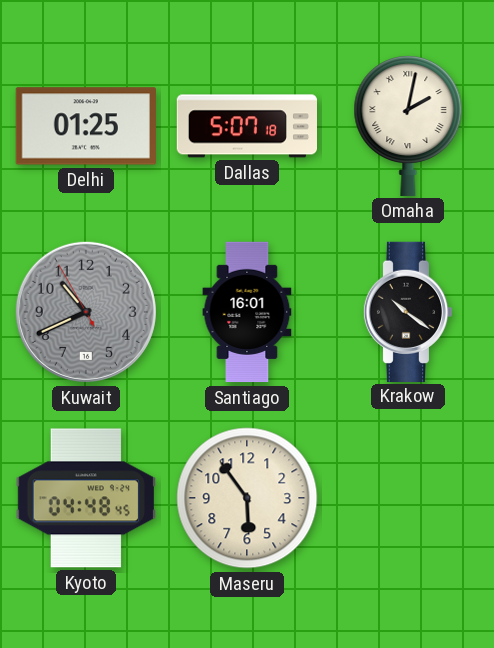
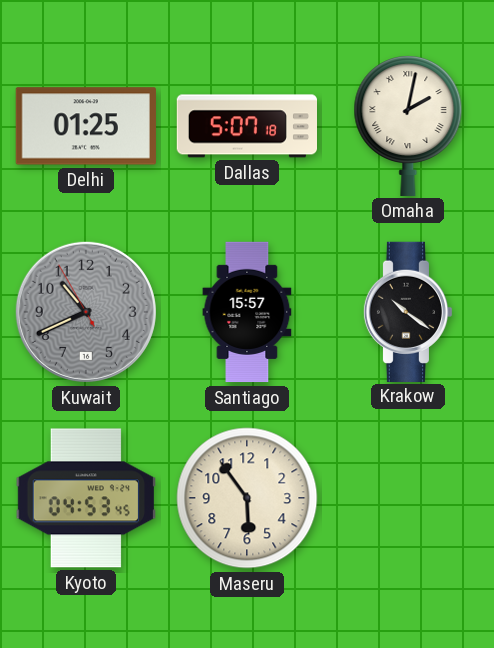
Santiago: 16:01 -> 15:57
Kyoto: 04:48 -> 04:53
